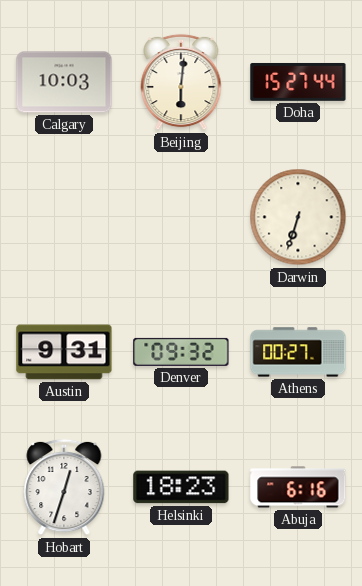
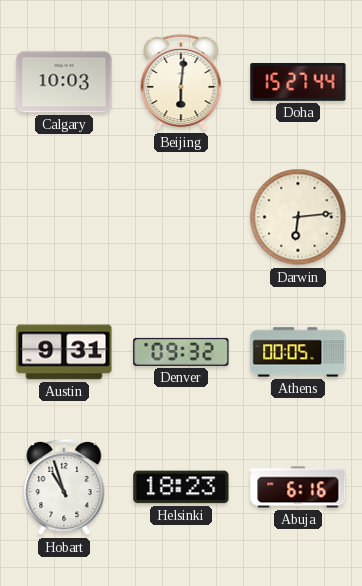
Darwin: 6:33 -> 6:14
Athens: 00:27 -> 00:05
Hobart: 12:33 -> 10:57
